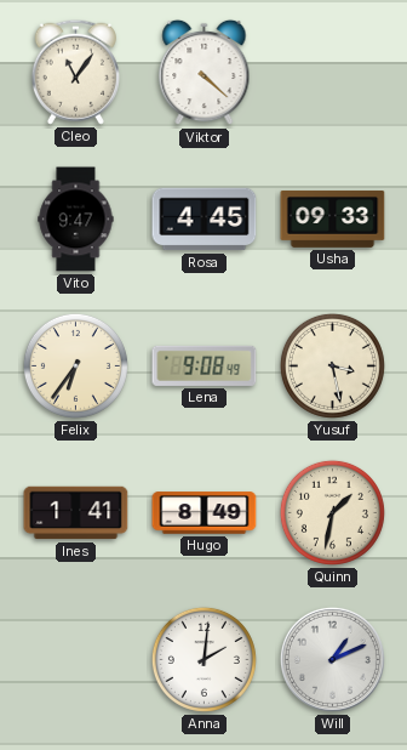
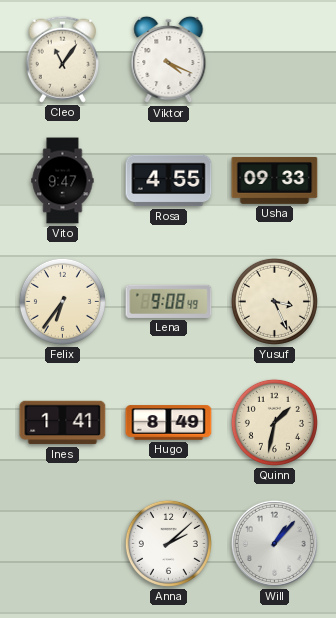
Viktor: 4:22 -> 4:19
Rosa: 4:45 -> 4:55
Yusuf: 3:28 -> 3:26
Anna: 2:01 -> 2:08
Will: 1:11 -> 1:07
